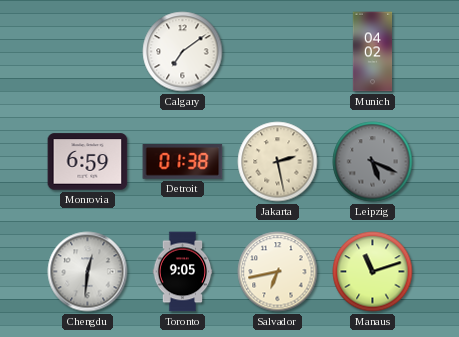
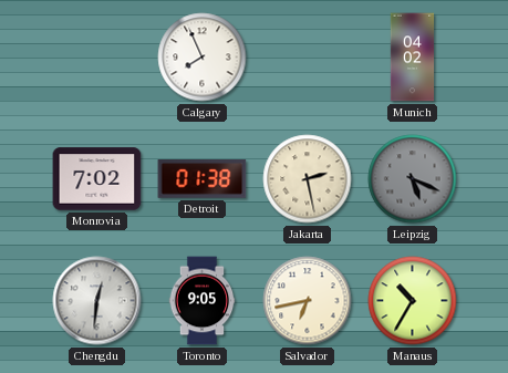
Calgary: 7:09 -> 7:56
Monrovia: 6:59 -> 7:02
Manaus: 11:12 -> 10:35
